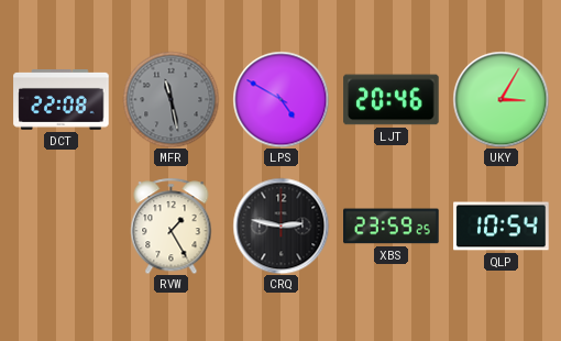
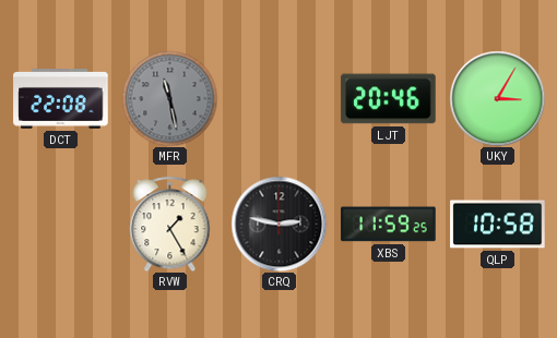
LPS: 4:50 -> none
XBS: 23:59 -> 11:59
QLP: 10:54 -> 10:58
